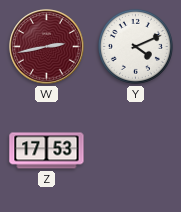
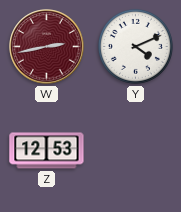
Z: 17:53 -> 12:53
